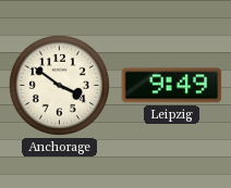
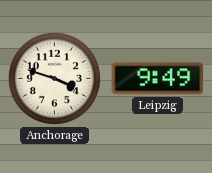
Anchorage: 3:51 -> 3:48
